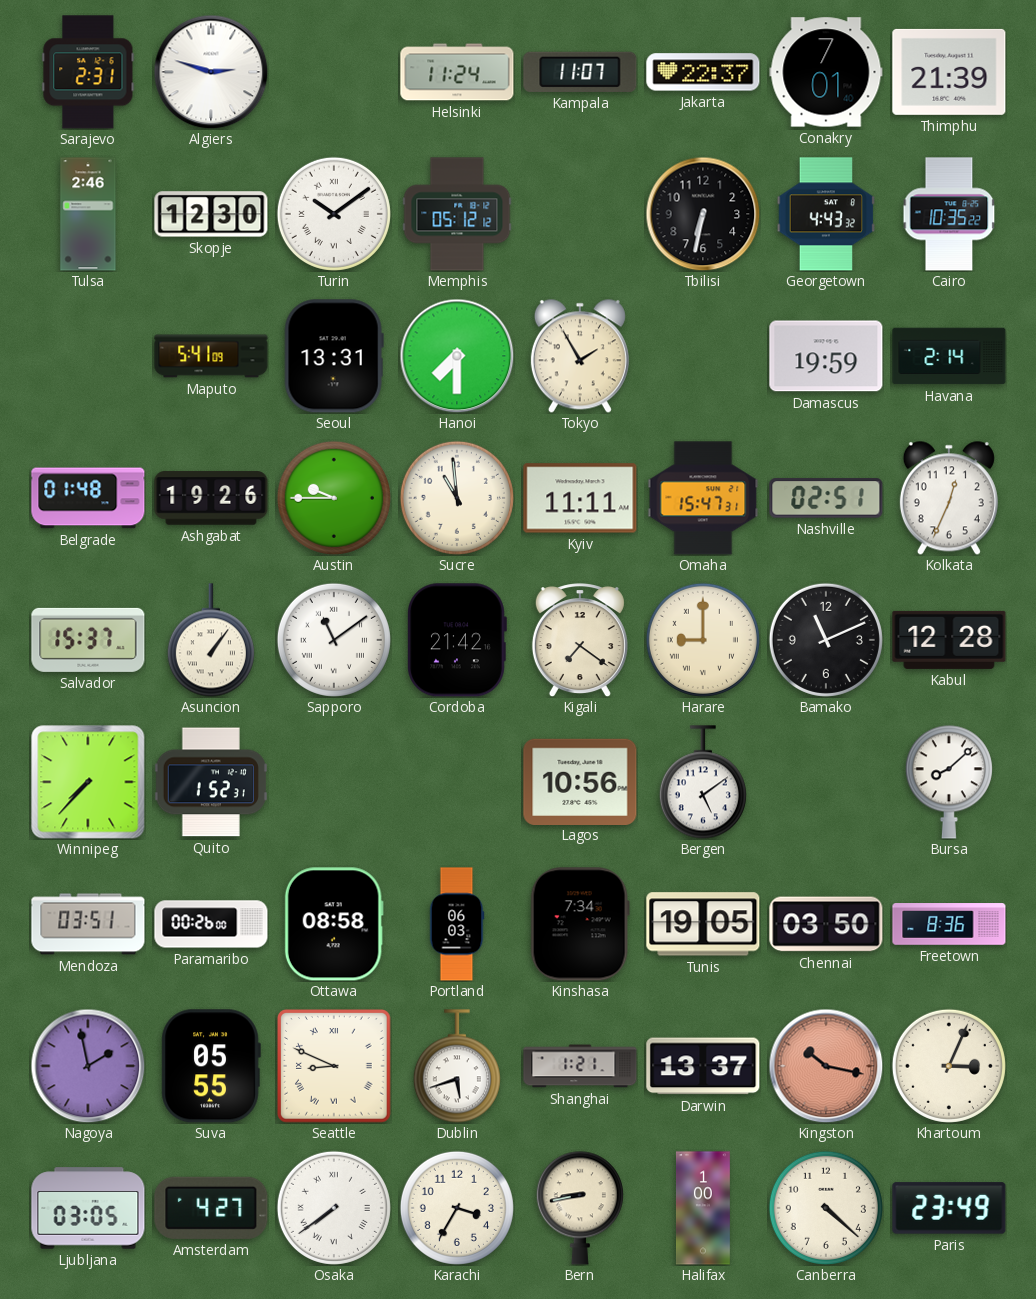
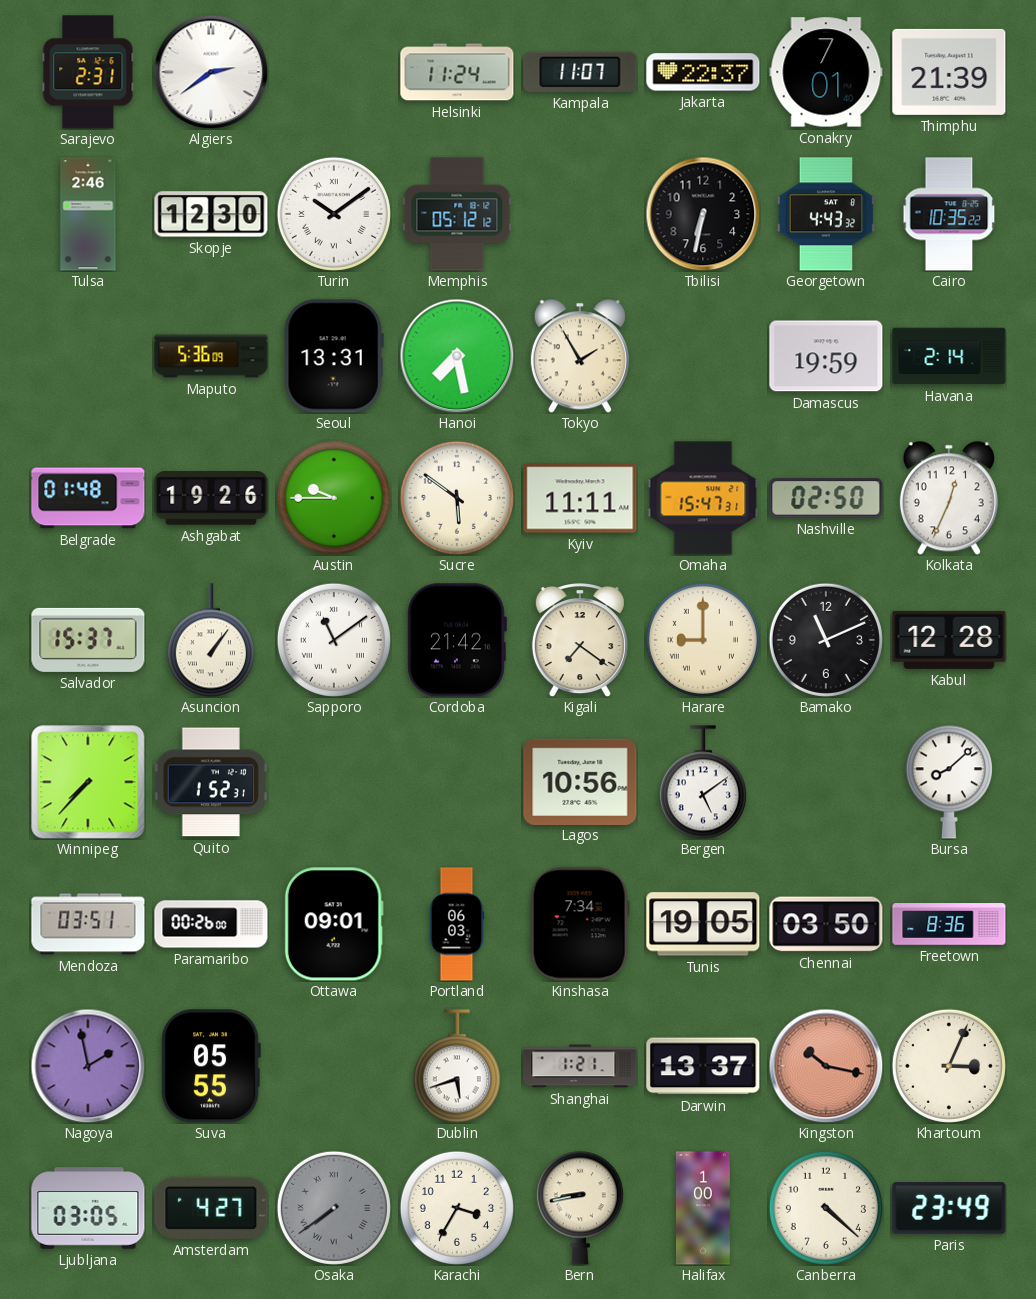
Algiers: 2:48 -> 2:39
Maputo: 5:41 -> 5:36
Hanoi: 7:30 -> 7:28
Sucre: 10:59 -> 5:51
Nashville: 02:51 -> 02:50
Ottawa: 08:58 -> 09:01
Seattle: 8:49 -> none
Osaka dial: white -> grey
